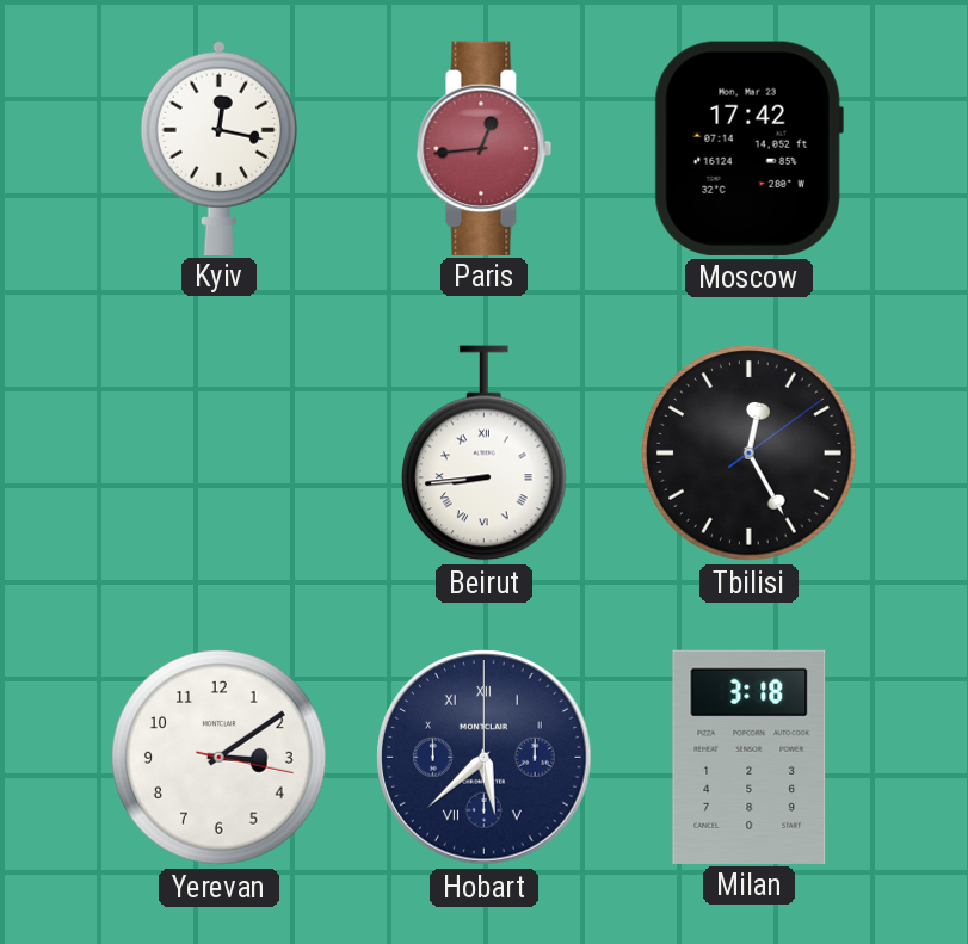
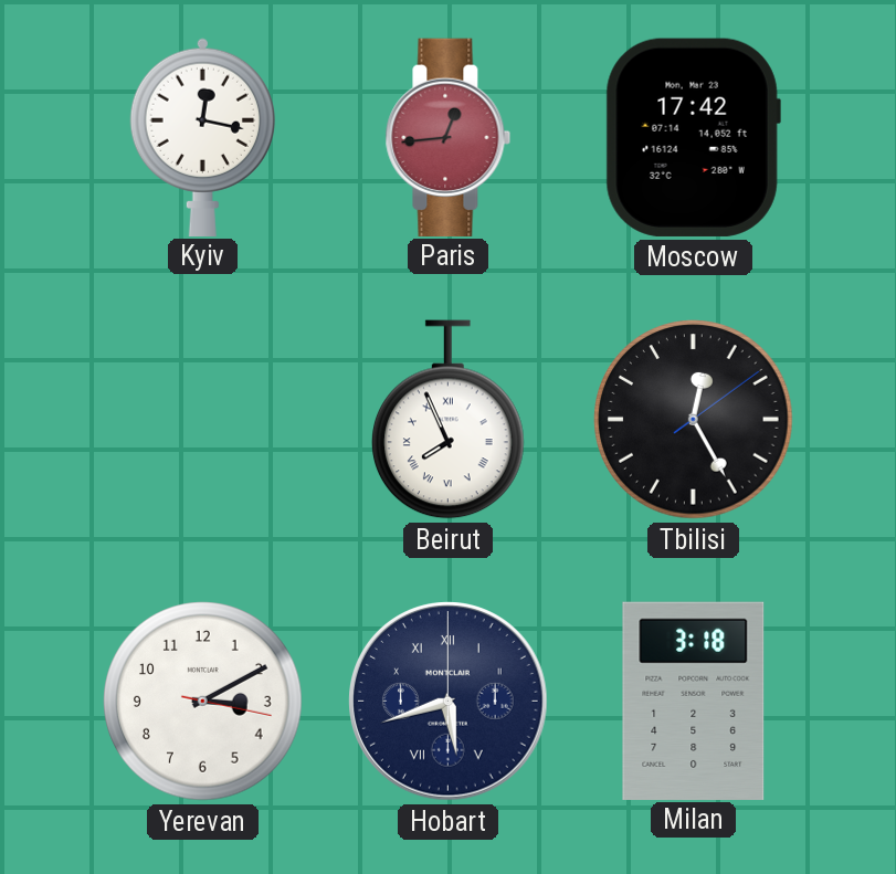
Beirut: 8:44 -> 7:56
Yerevan: 3:09 -> 3:10
Hobart: 5:38 -> 5:42
